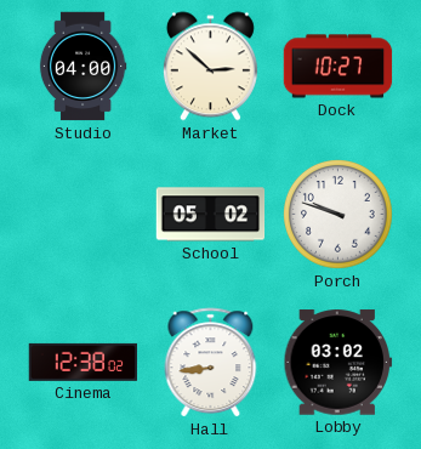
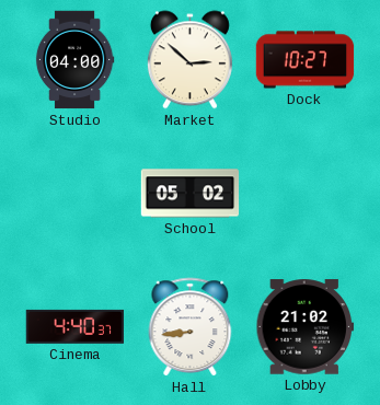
Porch: 9:48 -> none
Cinema: 12:38 -> 4:40
Lobby: 03:02 -> 21:02
